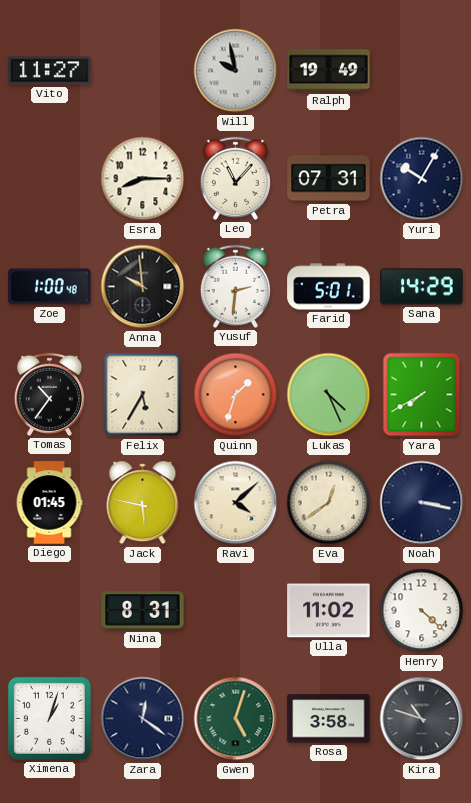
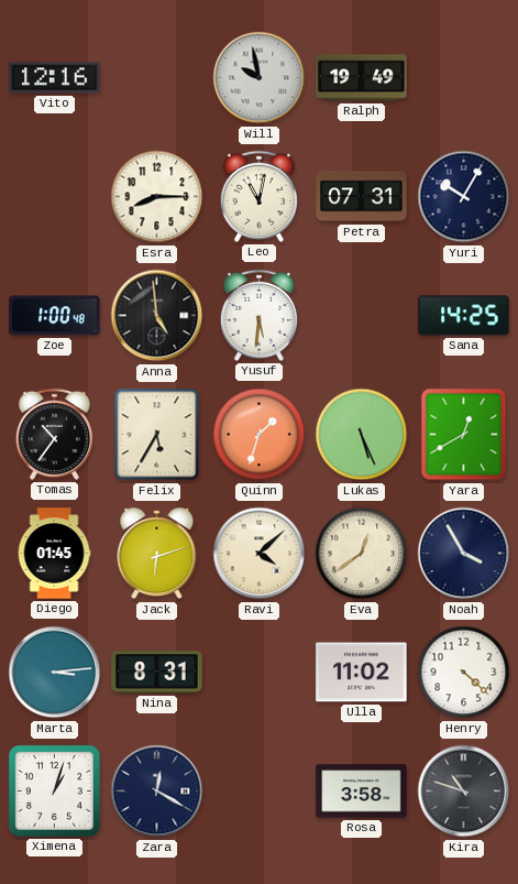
Vito: 11:27 -> 12:16
Leo: 11:07 -> 11:02
Anna: 9:59 -> 4:59
Yusuf: 2:31 -> 5:31
Farid: 5:01 -> none
Sana: 14:29 -> 14:25
Lukas: 4:26 -> 5:26
Yara: 7:40 -> 12:40
Jack: 5:47 -> 6:12
Noah: 3:17 -> 3:55
Marta: none -> 3:14
Zara: 12:21 -> 12:20
Gwen: 5:03 -> none
